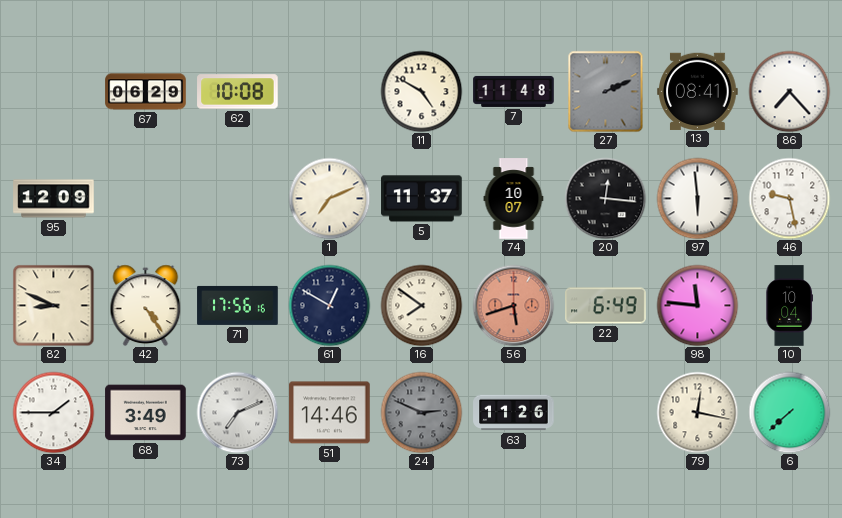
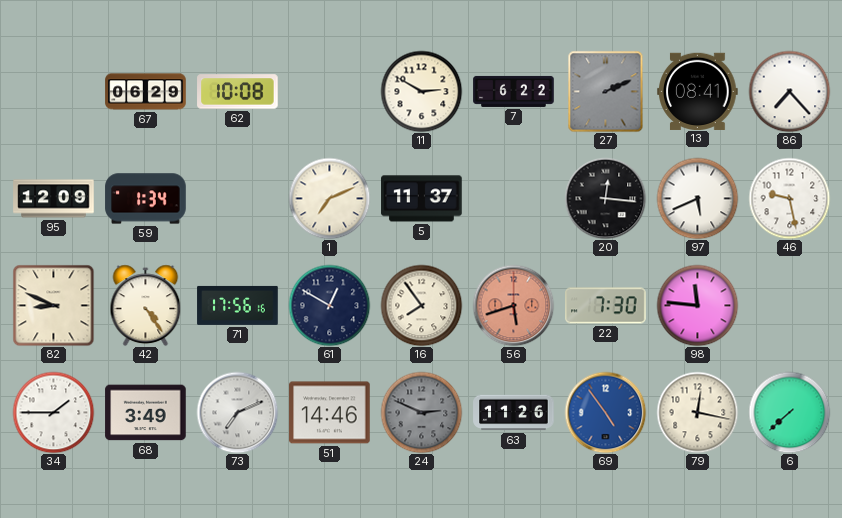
11: 4:50 -> 2:50
7: 11:48 -> 6:22
59: none -> 1:34
74: 10:07 -> none
97: 5:59 -> 5:41
16: 7:51 -> 7:54
22: 6:49 -> 7:30
10: 10:04 -> none
69: none -> 4:54
